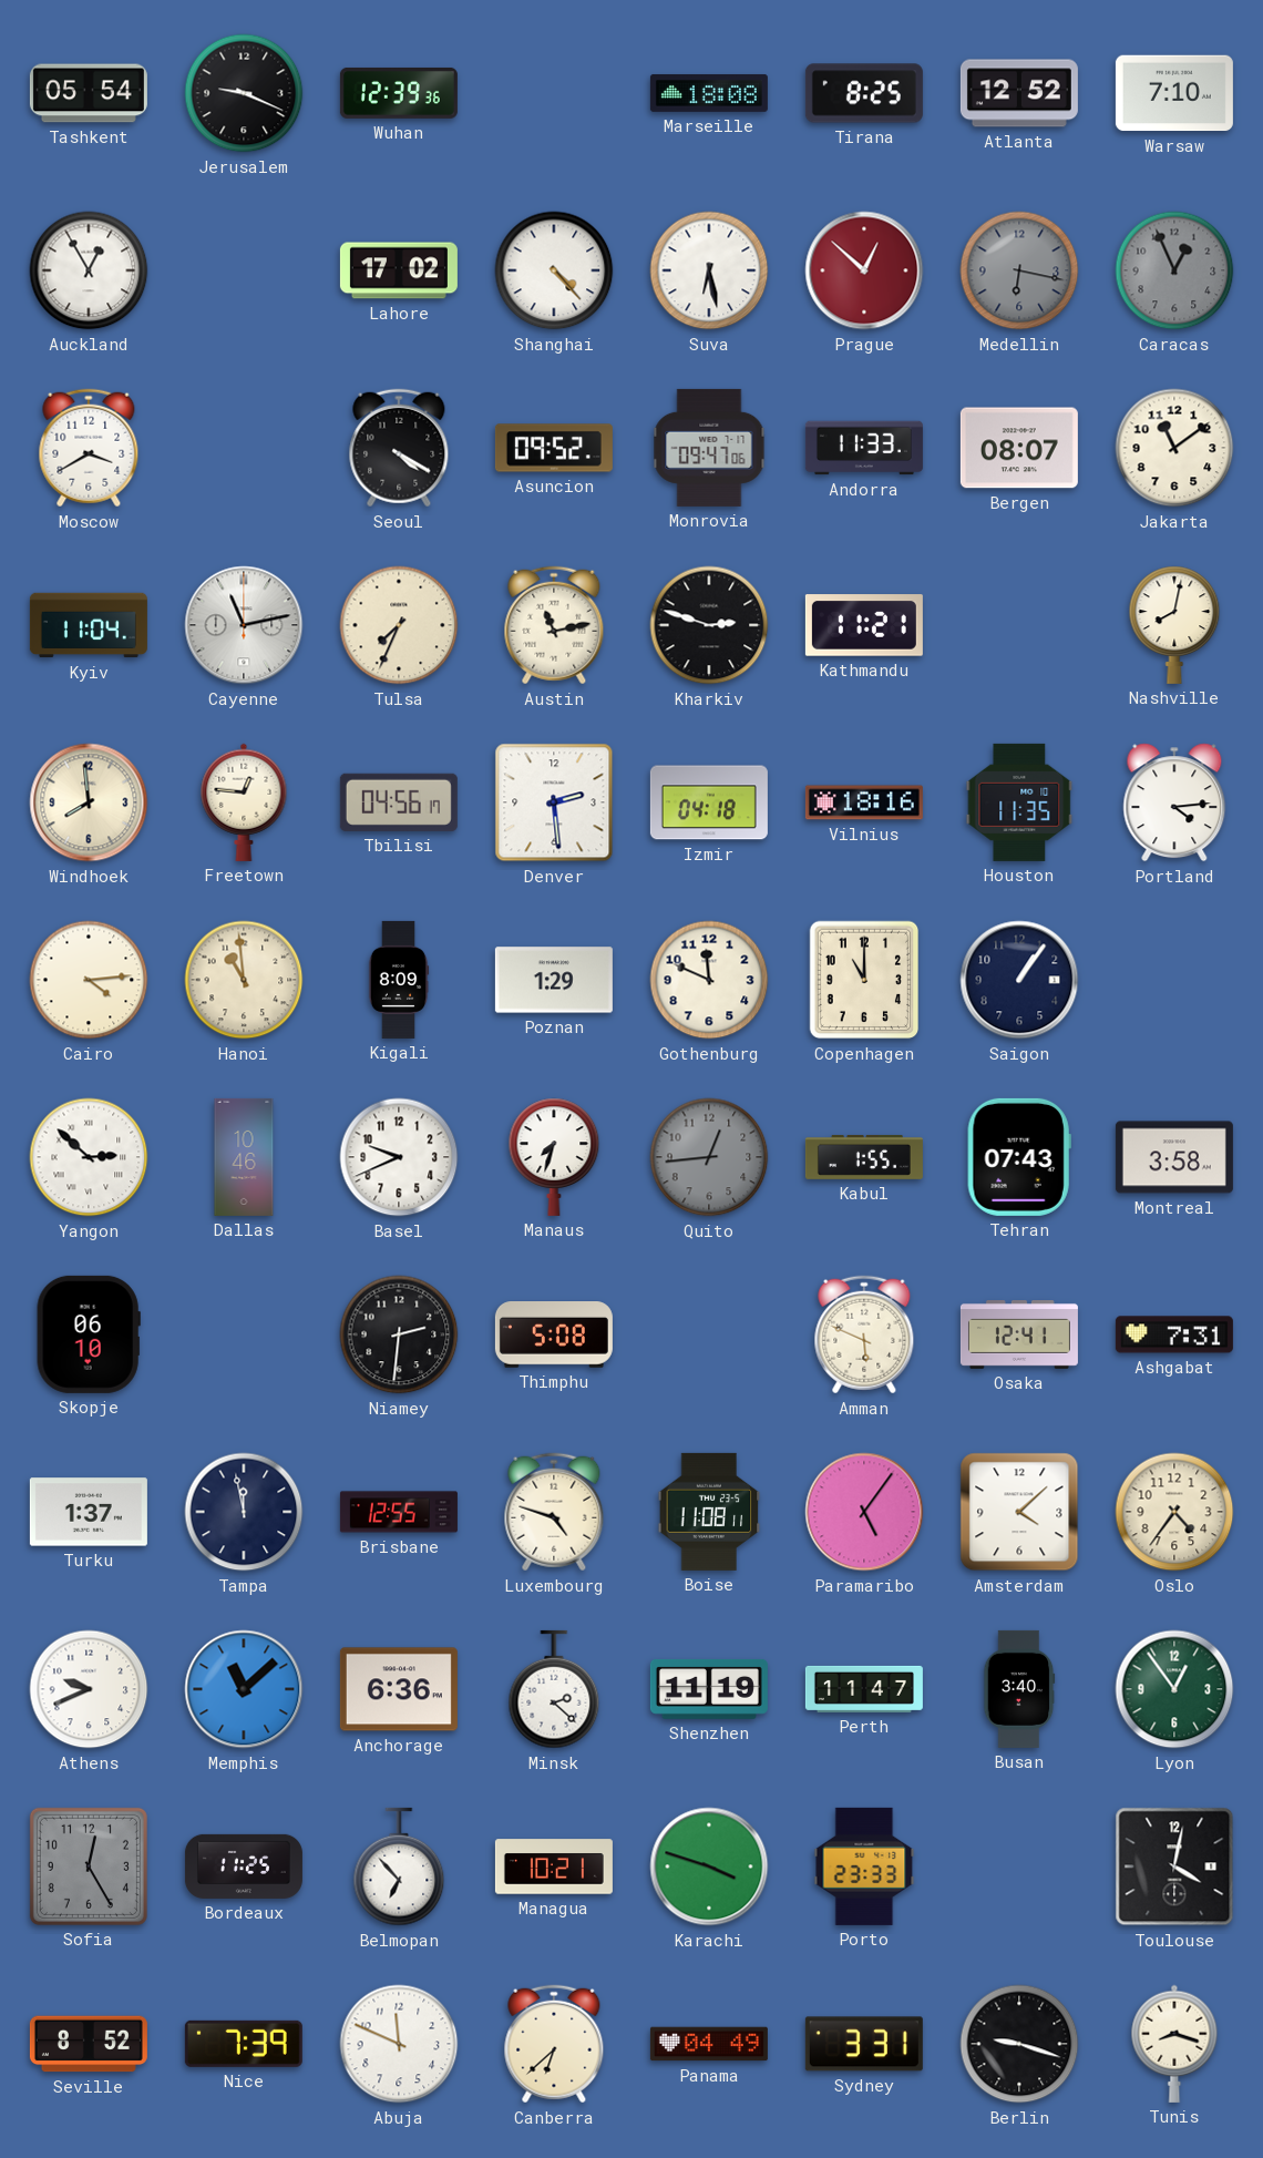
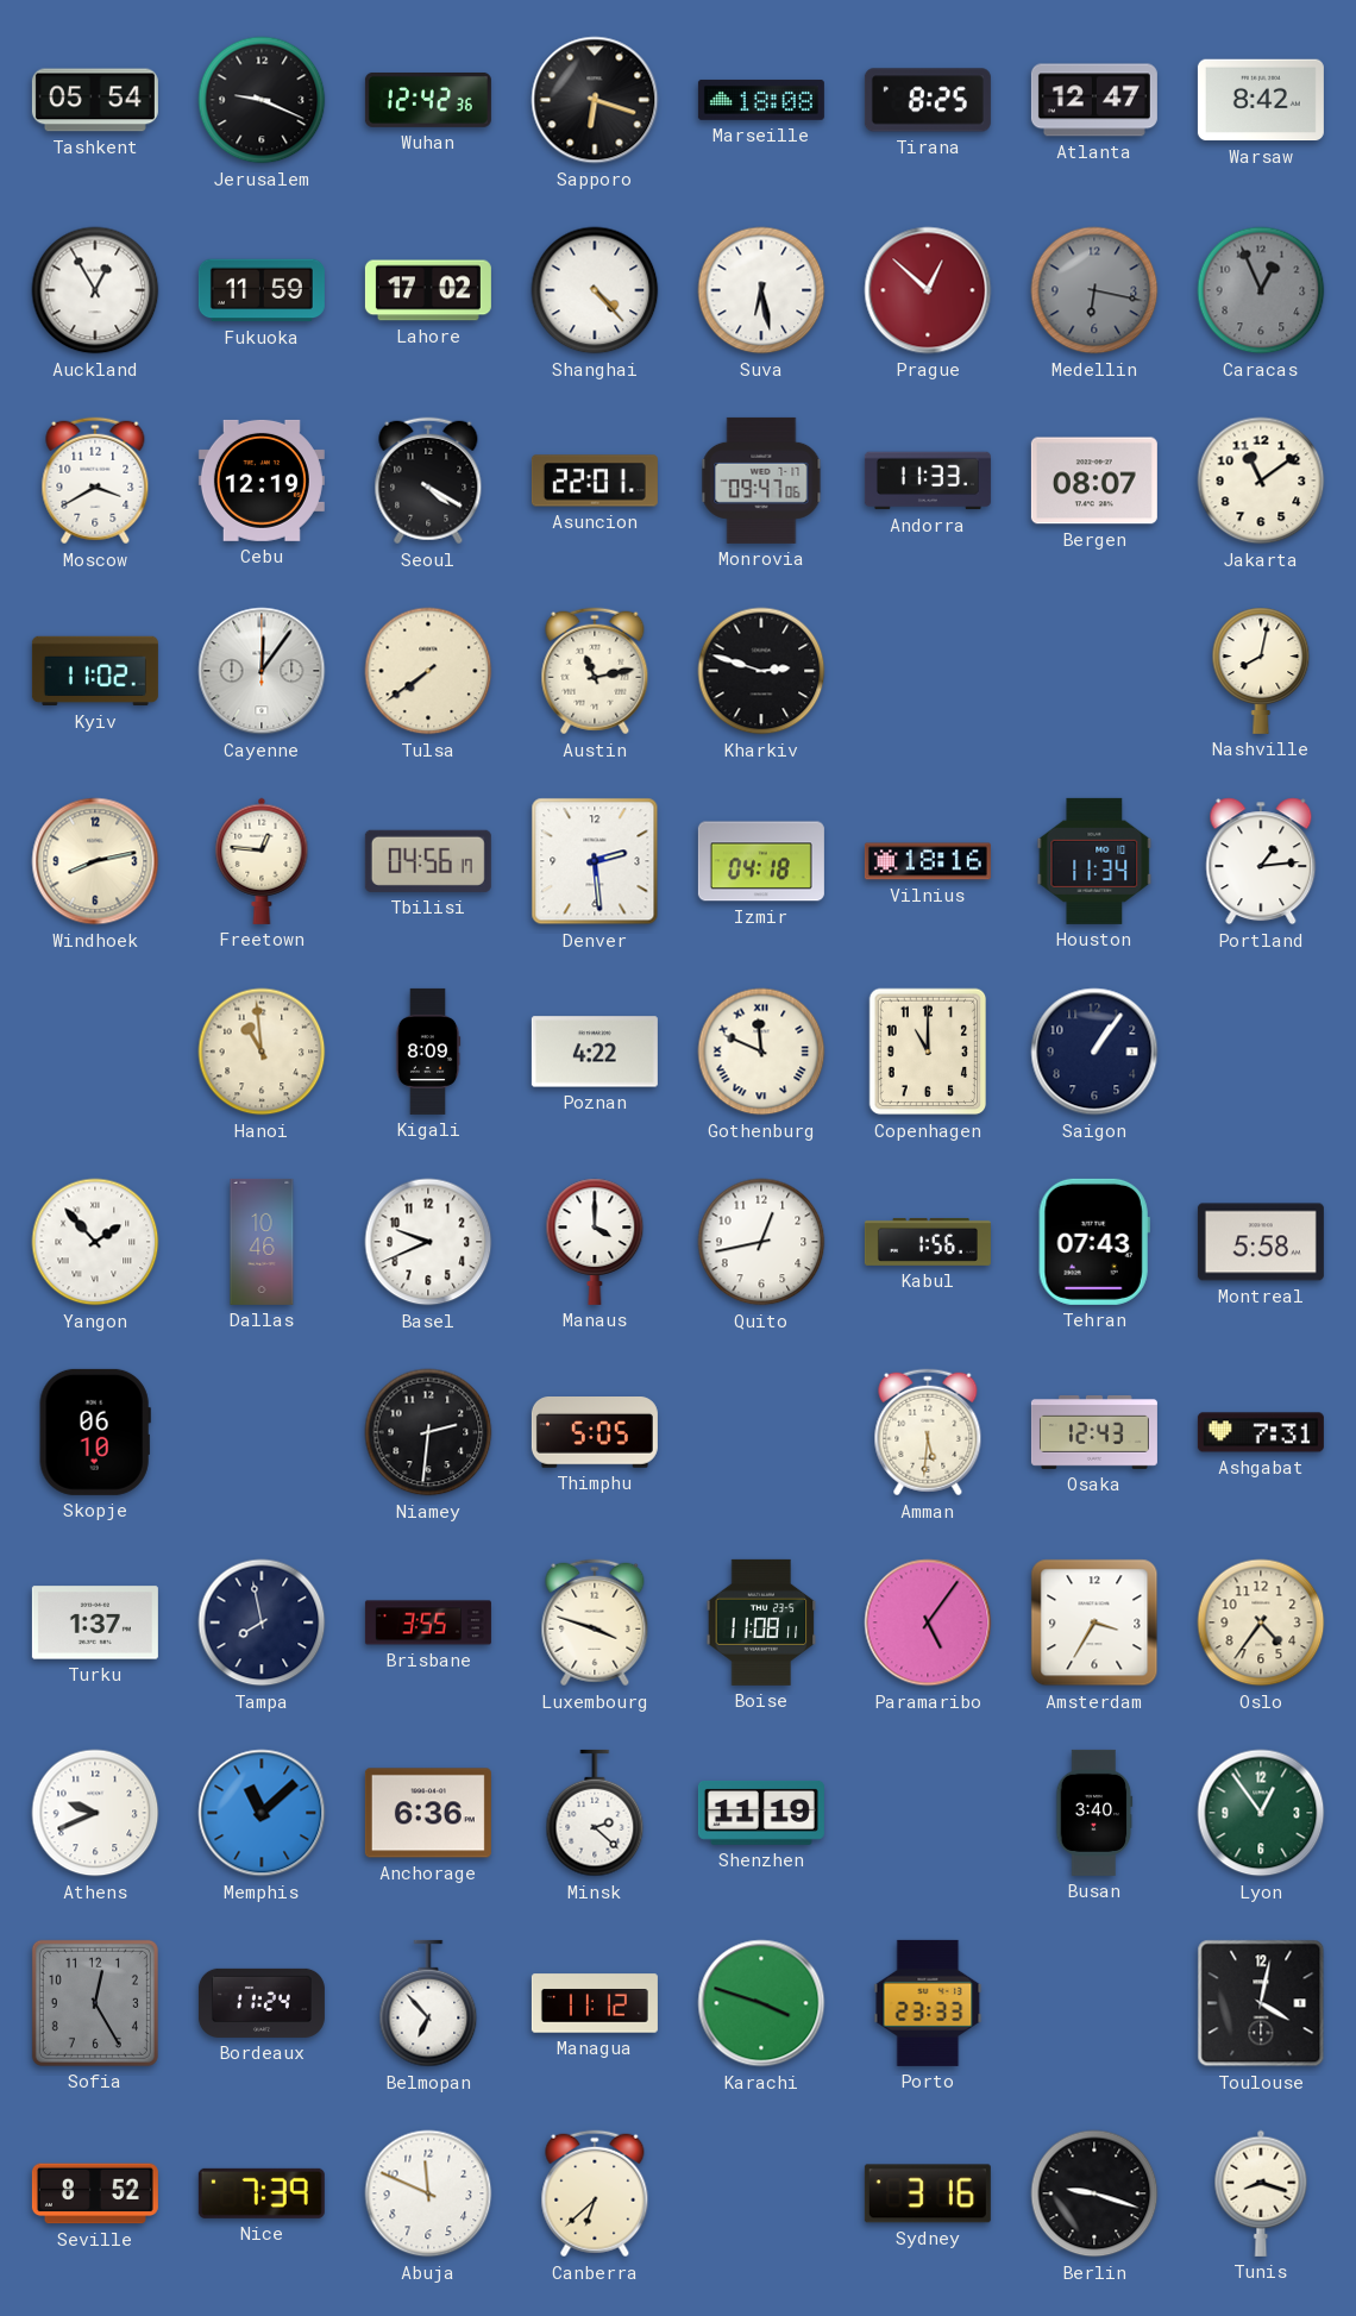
Wuhan: 12:39 -> 12:42
Sapporo: none -> 6:18
Atlanta: 12:52 -> 12:47
Warsaw: 7:10 -> 8:42
Fukuoka: none -> 11:59
Cebu: none -> 12:19
Asuncion: 09:52 -> 22:01
Kyiv: 11:04 -> 11:02
Cayenne: 11:13 -> 12:06
Tulsa: 7:34 -> 7:39
Kathmandu: 11:21 -> none
Windhoek: 7:59 -> 8:13
Houston: 11:35 -> 11:34
Portland: 4:14 -> 1:14
Cairo: 4:14 -> none
Poznan: 1:29 -> 4:22
Gothenburg numerals: Arabic -> Roman
Yangon: 2:52 -> 1:53
Manaus: 7:33 -> 4:00
Quito: 12:44 -> 12:43
Quito dial: grey -> white
Kabul: 1:55 -> 1:56
Montreal: 3:58 -> 5:58
Thimphu: 5:08 -> 5:05
Amman: 5:49 -> 5:31
Osaka: 12:41 -> 12:43
Tampa: 11:58 -> 7:58
Brisbane: 12:55 -> 3:55
Luxembourg: 4:48 -> 3:48
Amsterdam: 4:08 -> 3:35
Perth: 11:47 -> none
Bordeaux: 11:25 -> 11:24
Managua: 10:21 -> 11:12
Panama: 04:49 -> none
Sydney: 3:31 -> 3:16
